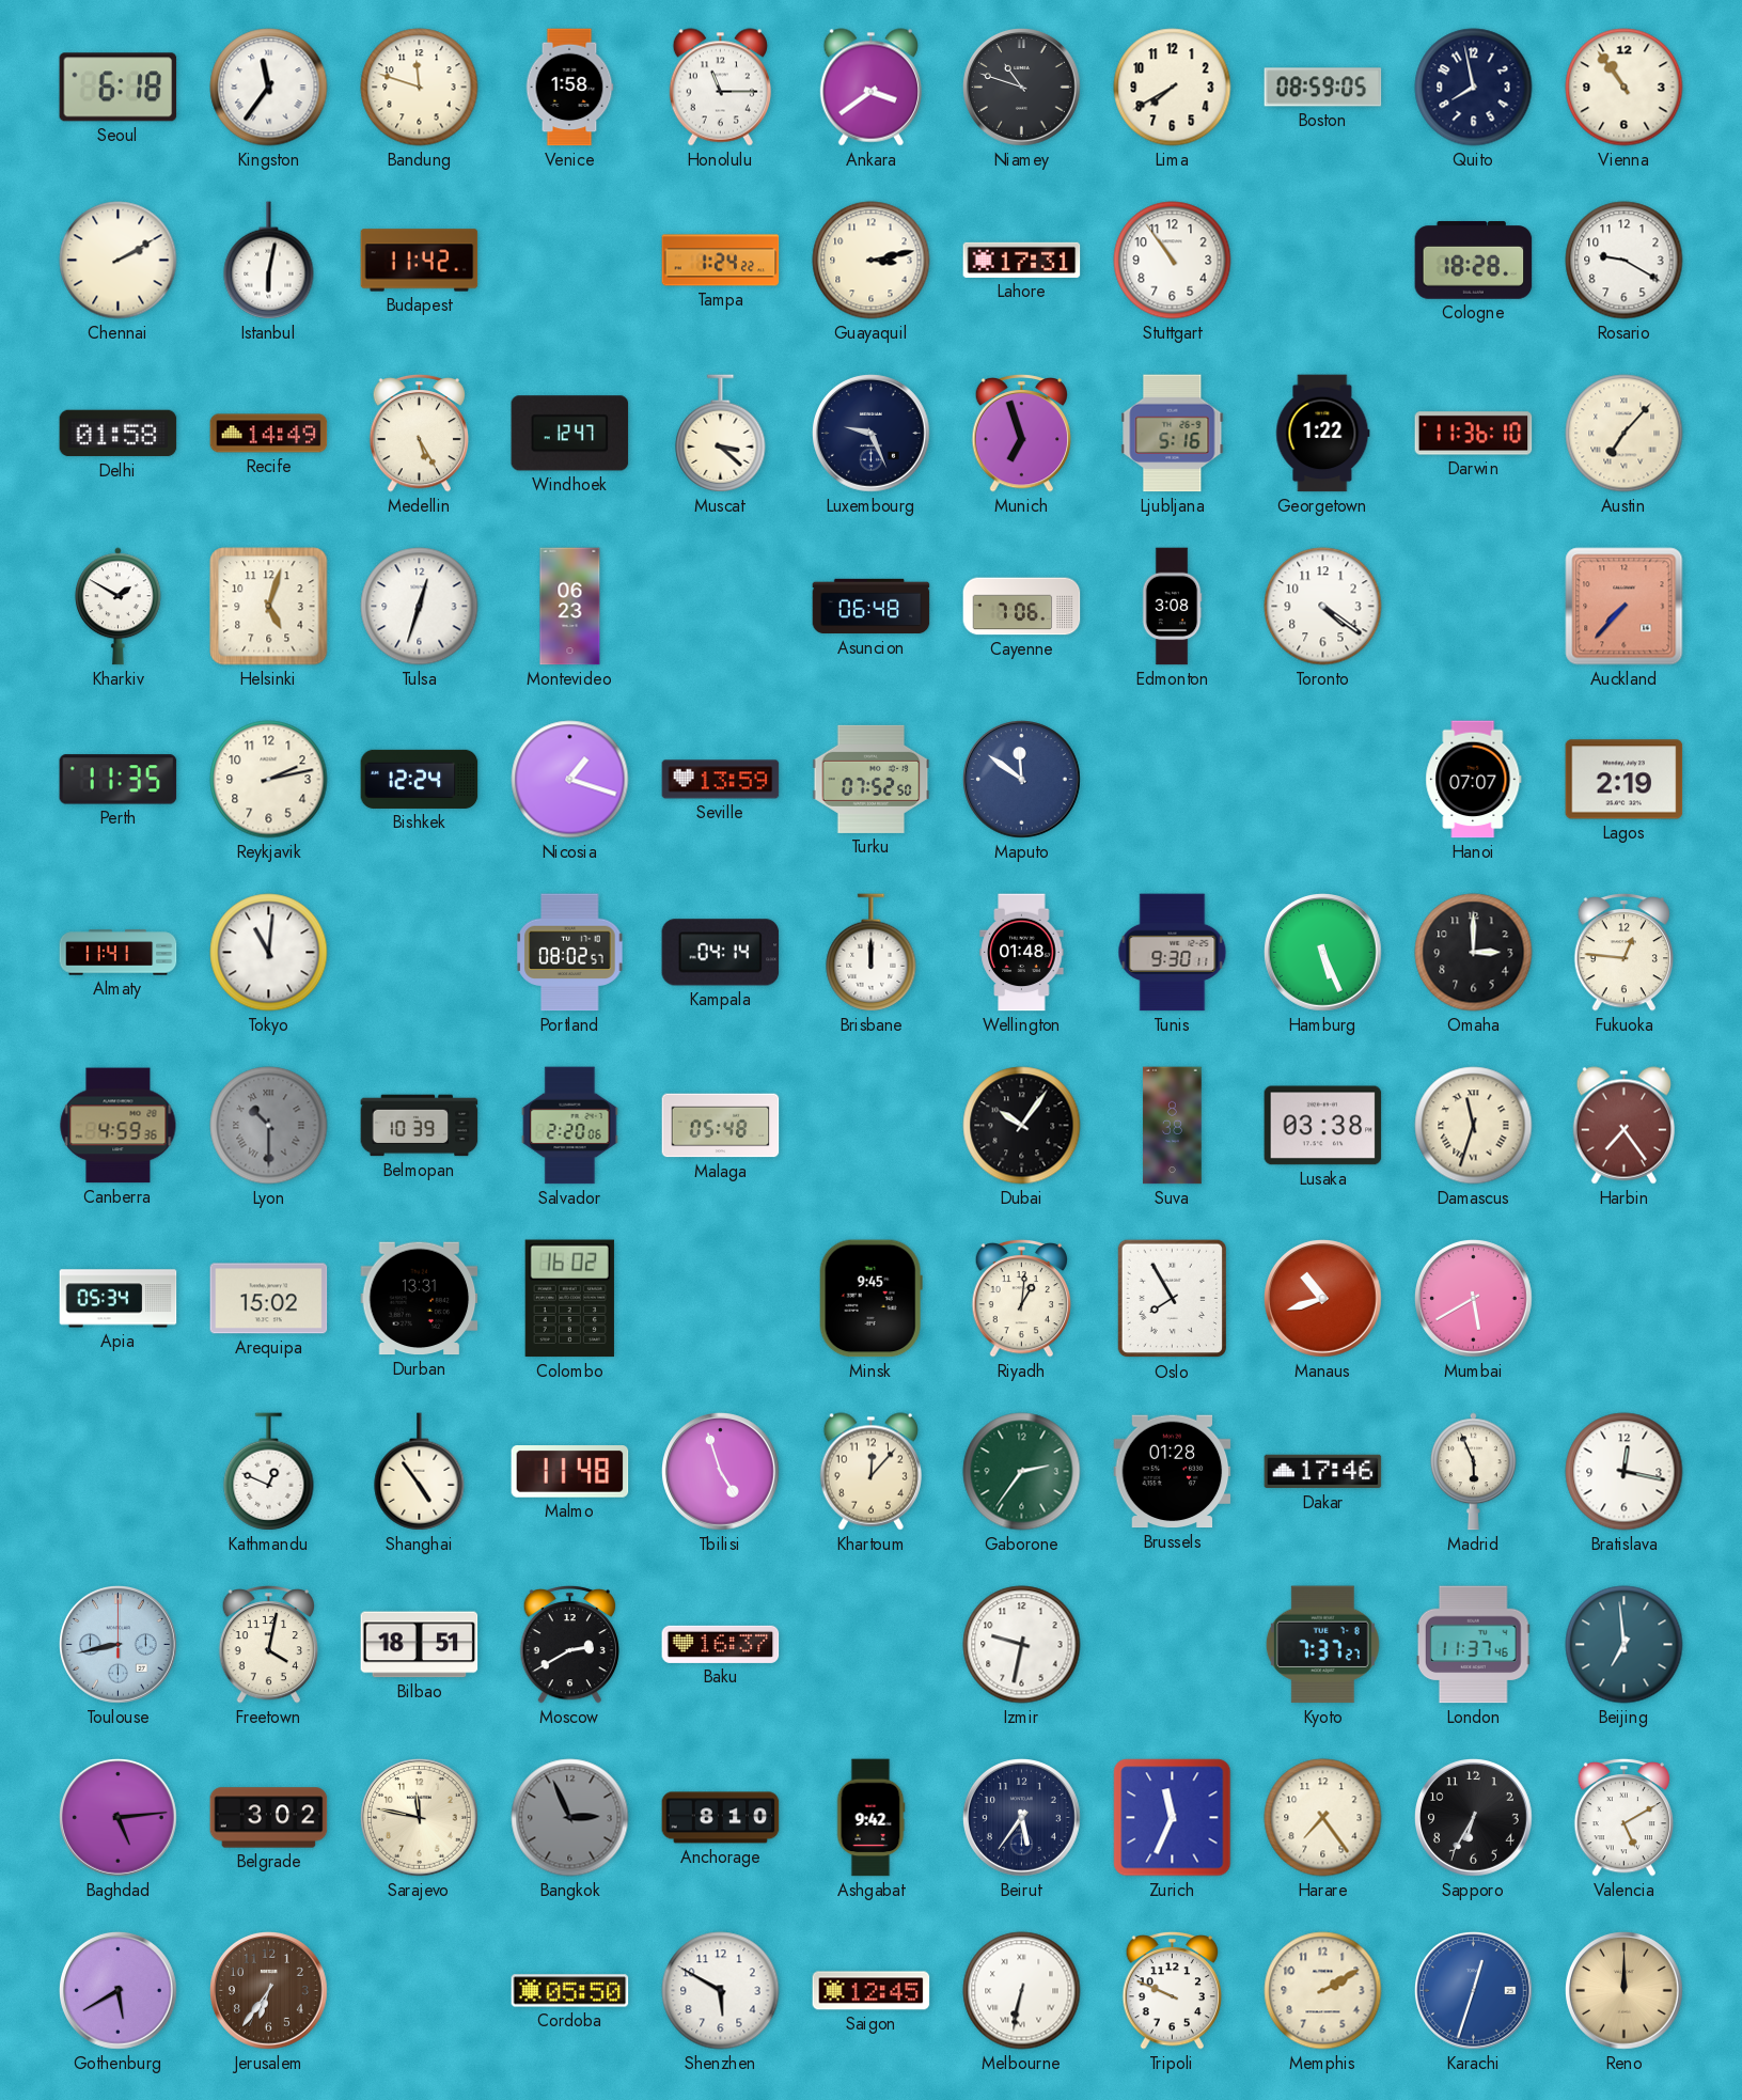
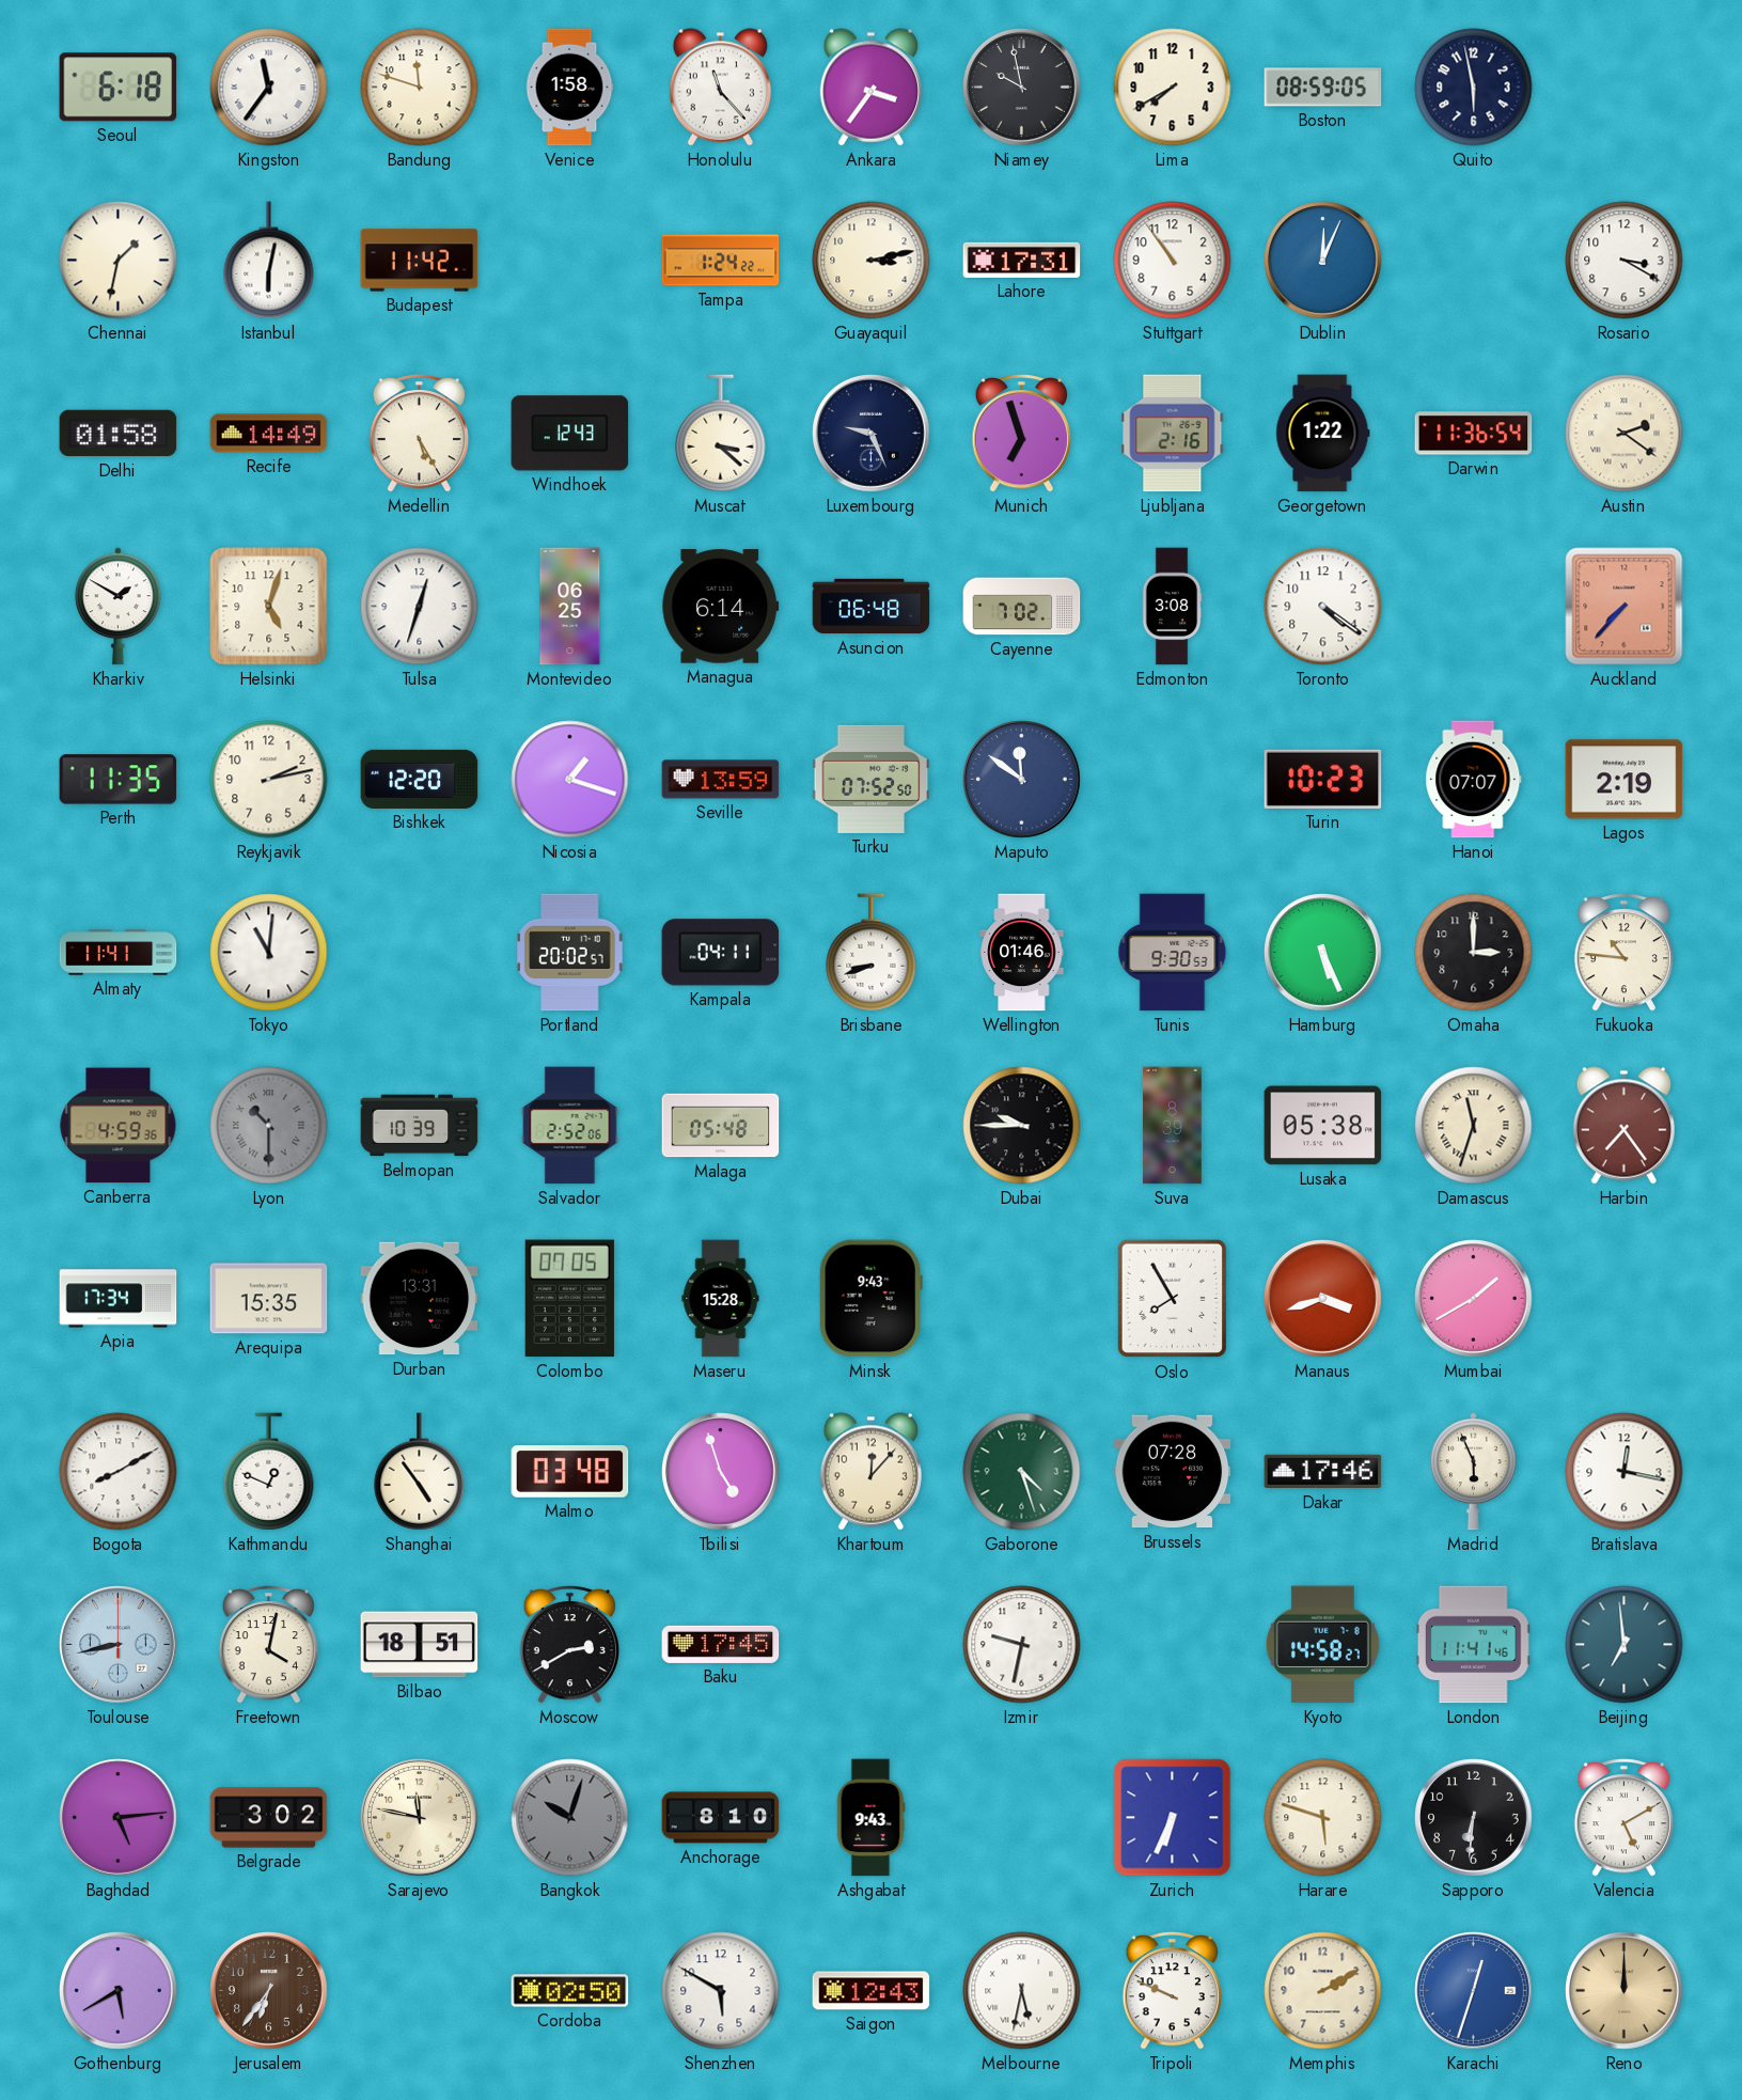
Honolulu: 11:15 -> 11:23
Ankara: 3:39 -> 3:36
Niamey: 10:48 -> 9:58
Quito: 7:58 -> 5:58
Vienna: 10:54 -> none
Chennai: 2:10 -> 1:32
Dublin: none -> 12:04
Cologne: 18:28 -> none
Rosario: 9:20 -> 3:20
Windhoek: 12:47 -> 12:43
Ljubljana: 5:16 -> 2:16
Darwin: 11:36:10 -> 11:36:54
Austin: 7:07 -> 2:21
Montevideo: 06:23 -> 06:25
Managua: none -> 6:14
Cayenne: 7:06 -> 7:02
Bishkek: 12:24 -> 12:20
Turin: none -> 10:23
Portland: 08:02 -> 20:02
Kampala: 04:14 -> 04:11
Brisbane: 12:00 -> 8:42
Wellington: 01:48 -> 01:46
Tunis: 9:30:11 -> 9:30:53
Fukuoka: 12:46 -> 10:46
Salvador: 2:20 -> 2:52
Dubai: 10:06 -> 9:45
Suva: 8:38 -> 8:39
Lusaka: 03:38 -> 05:38
Apia: 05:34 -> 17:34
Arequipa: 15:02 -> 15:35
Colombo: 16:02 -> 07:05
Maseru: none -> 15:28
Minsk: 9:45 -> 9:43
Riyadh: 1:01 -> none
Manaus: 10:42 -> 3:42
Mumbai: 5:40 -> 1:40
Bogota: none -> 8:10
Malmo: 11:48 -> 03:48
Gaborone: 2:36 -> 4:27
Brussels: 01:28 -> 07:28
Baku: 16:37 -> 17:45
Kyoto: 7:37 -> 14:58
London: 11:37 -> 11:41
Bangkok: 2:56 -> 10:03
Ashgabat: 9:42 -> 9:43
Beirut: 5:36 -> none
Zurich: 11:34 -> 6:34
Harare: 7:24 -> 5:48
Sapporo: 6:35 -> 6:31
Cordoba: 05:50 -> 02:50
Saigon: 12:45 -> 12:43
Melbourne: 6:32 -> 5:32
